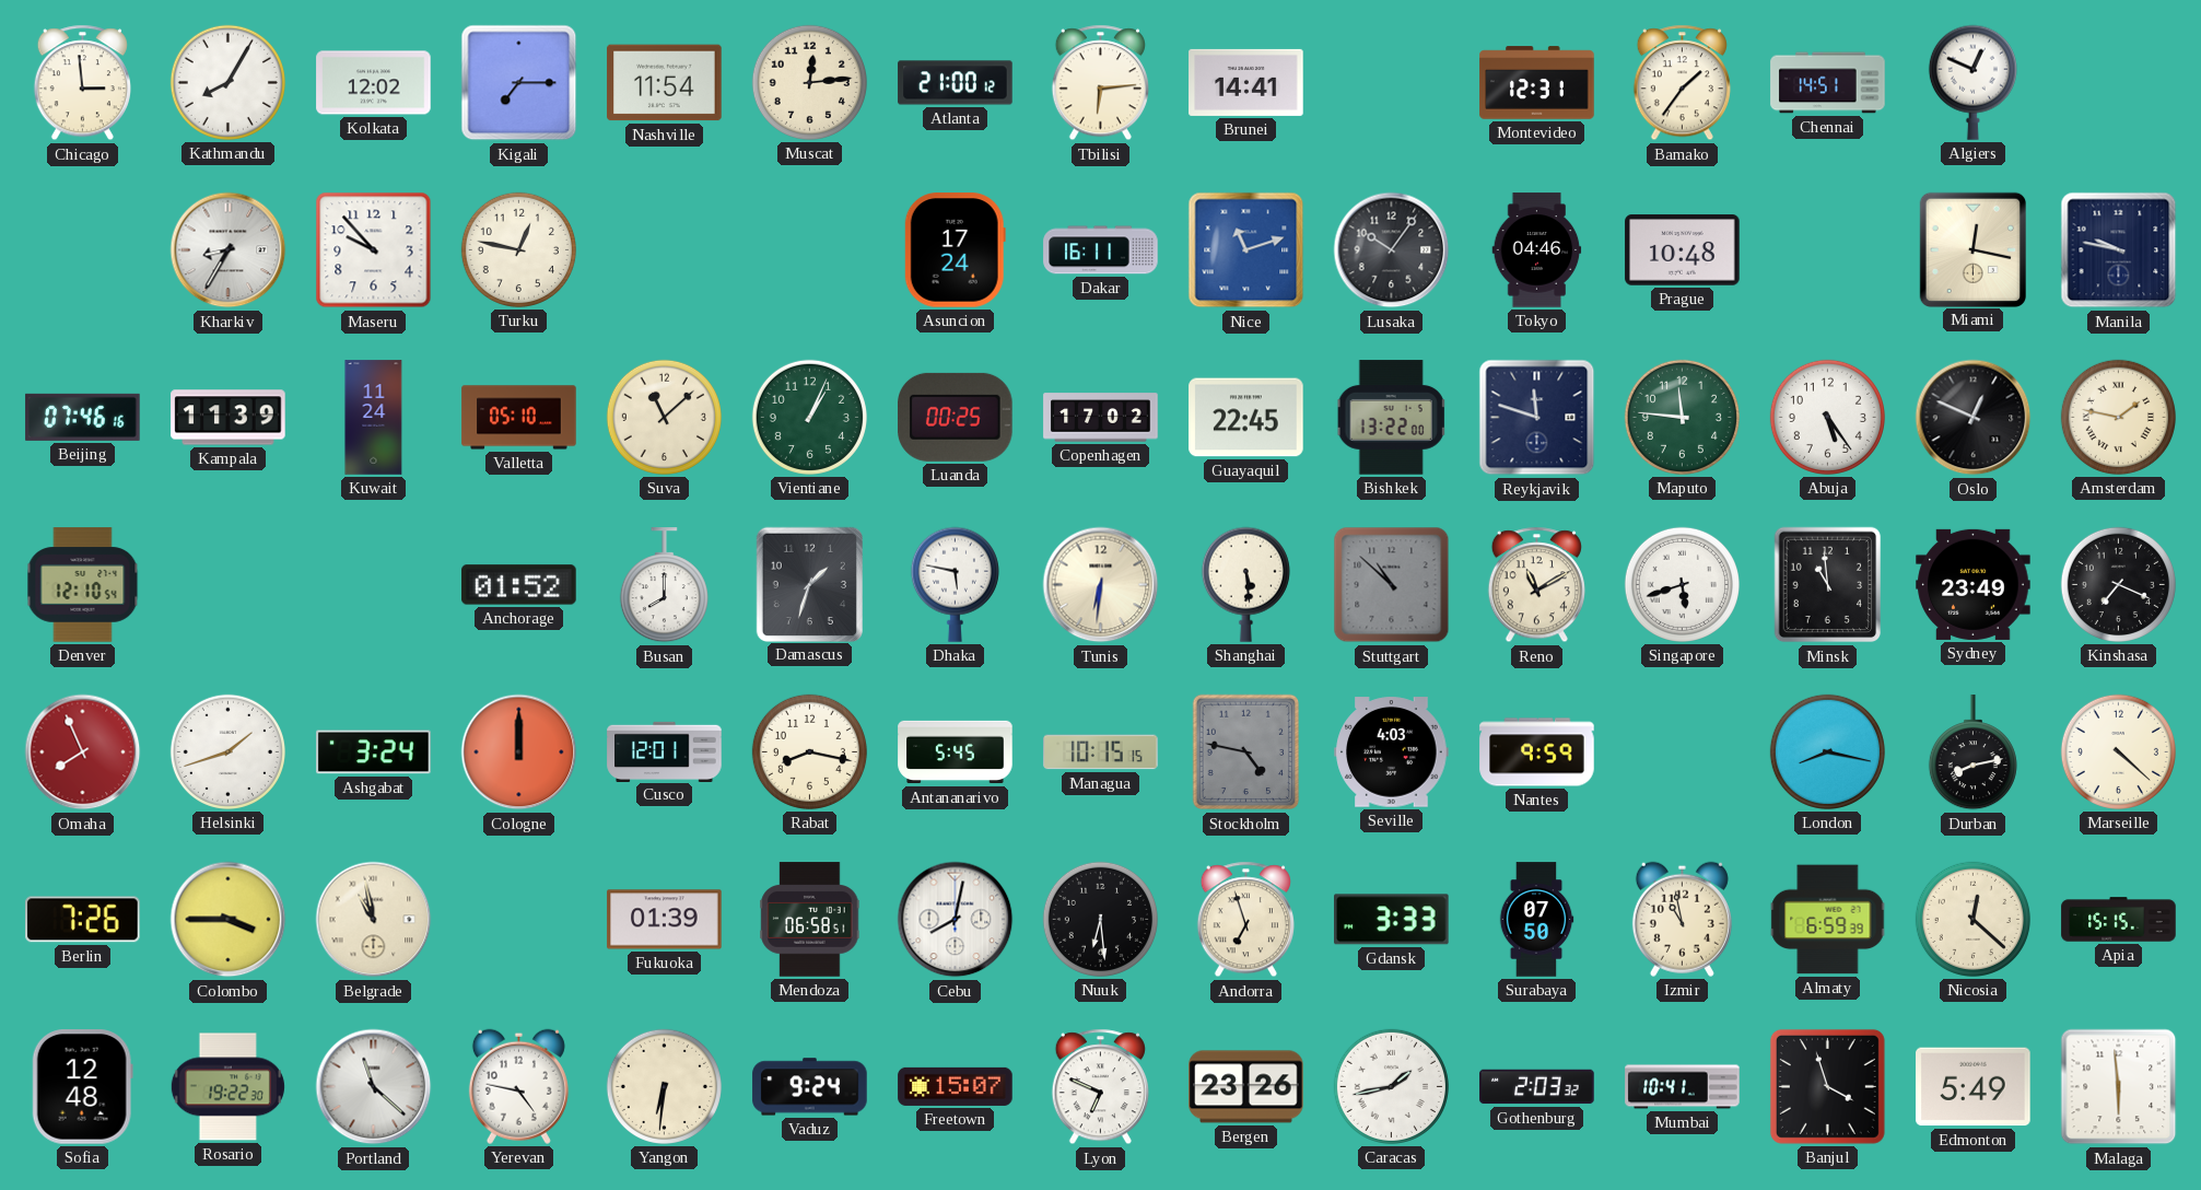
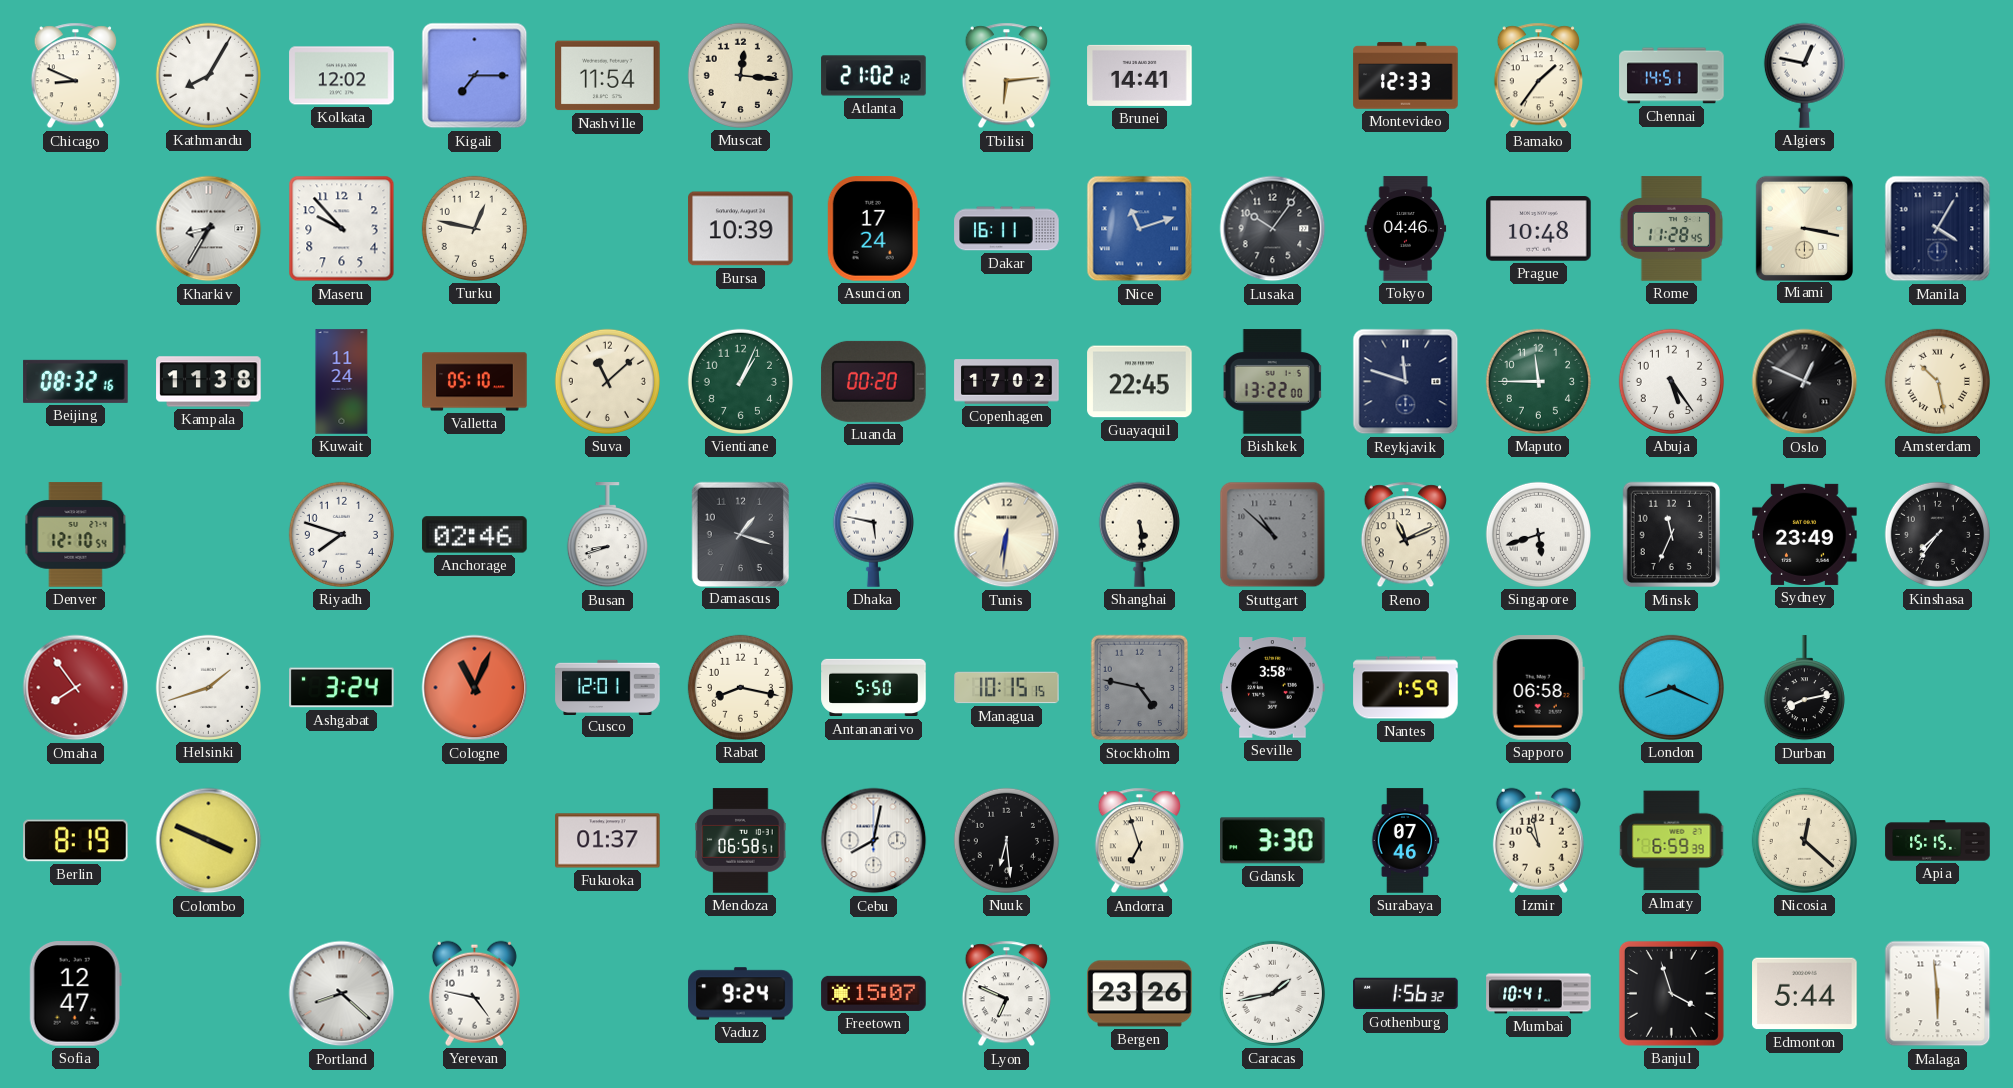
Chicago: 2:59 -> 8:49
Muscat: 12:14 -> 12:16
Atlanta: 21:00 -> 21:02
Montevideo: 12:31 -> 12:33
Algiers: 12:49 -> 12:47
Bursa: none -> 10:39
Rome: none -> 11:28
Miami: 12:17 -> 3:17
Manila: 9:47 -> 4:05
Beijing: 07:46 -> 08:32
Kampala: 11:39 -> 11:38
Luanda: 00:25 -> 00:20
Maputo: 11:46 -> 11:45
Amsterdam: 1:47 -> 10:28
Riyadh: none -> 7:48
Anchorage: 01:52 -> 02:46
Busan: 8:00 -> 8:42
Damascus: 1:33 -> 1:18
Reno: 11:10 -> 11:11
Minsk: 10:59 -> 11:34
Kinshasa: 7:19 -> 7:36
Omaha: 7:56 -> 7:54
Cologne: 12:00 -> 11:04
Antananarivo: 5:45 -> 5:50
Seville: 4:03 -> 3:58
Nantes: 9:59 -> 1:59
Sapporo: none -> 06:58
London: 8:17 -> 8:19
Marseille: 4:22 -> none
Berlin: 7:26 -> 8:19
Colombo: 3:45 -> 3:49
Belgrade: 10:58 -> none
Fukuoka: 01:39 -> 01:37
Gdansk: 3:33 -> 3:30
Surabaya: 07:50 -> 07:46
Sofia: 12:48 -> 12:47
Rosario: 19:22 -> none
Portland: 11:22 -> 8:22
Yangon: 6:31 -> none
Gothenburg: 2:03 -> 1:56
Edmonton: 5:49 -> 5:44
